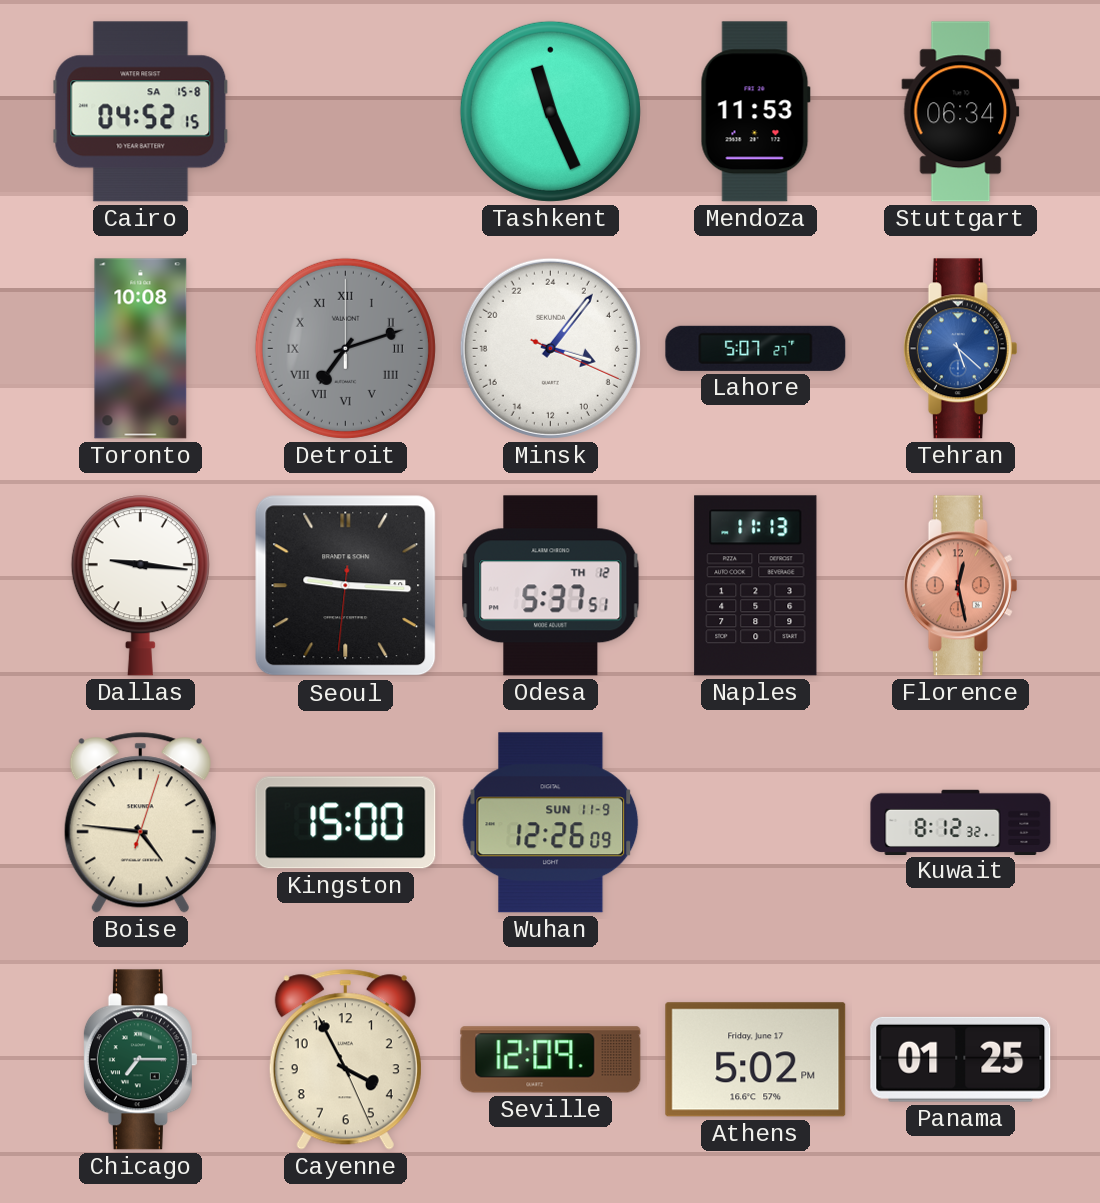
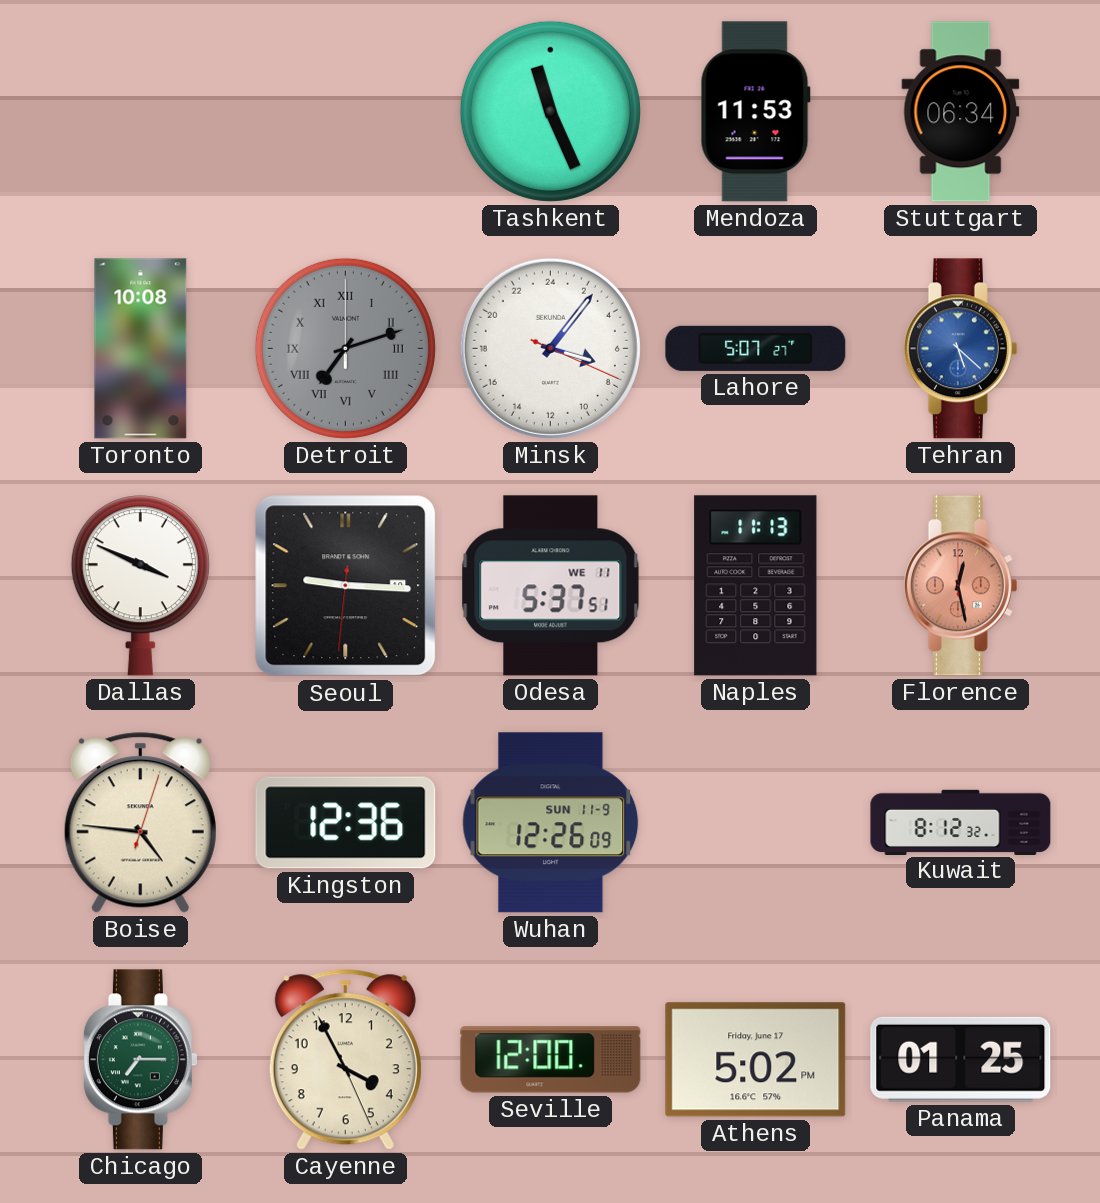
Cairo: 04:52 -> none
Dallas: 9:16 -> 3:49
Odesa date: TH 12 -> WE 11
Kingston: 15:00 -> 12:36
Seville: 12:09 -> 12:00
